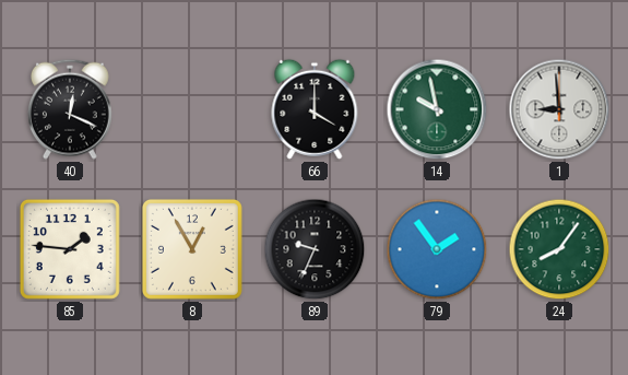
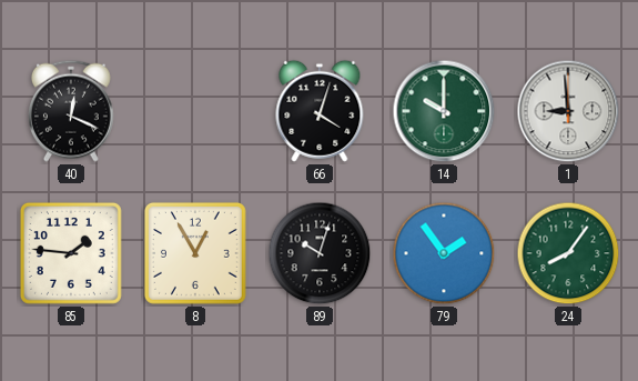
66: 4:00 -> 4:03
14: 9:58 -> 10:00
89: 9:34 -> 10:03
